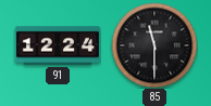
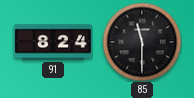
91: 12:24 -> 8:24
